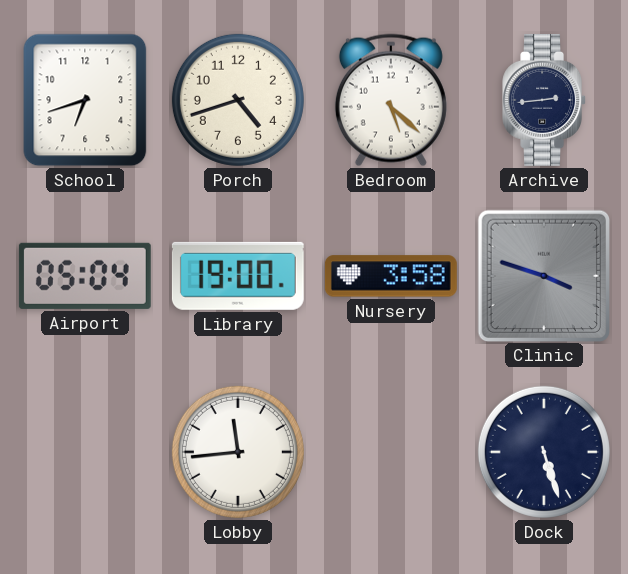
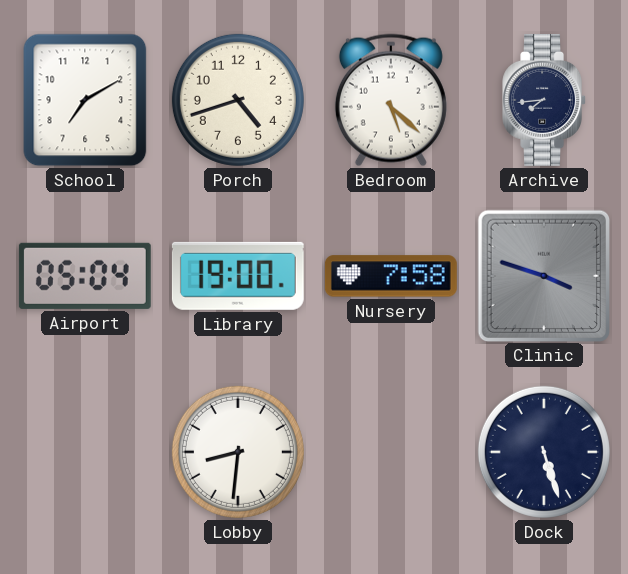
School: 6:42 -> 7:10
Archive: 2:44 -> 7:44
Nursery: 3:58 -> 7:58
Lobby: 11:44 -> 8:31
